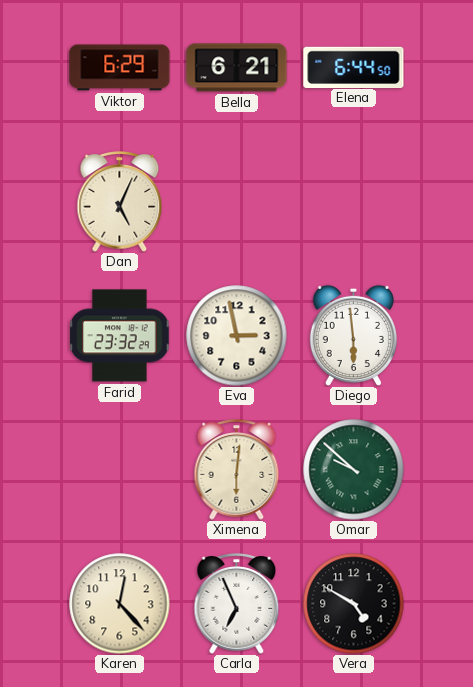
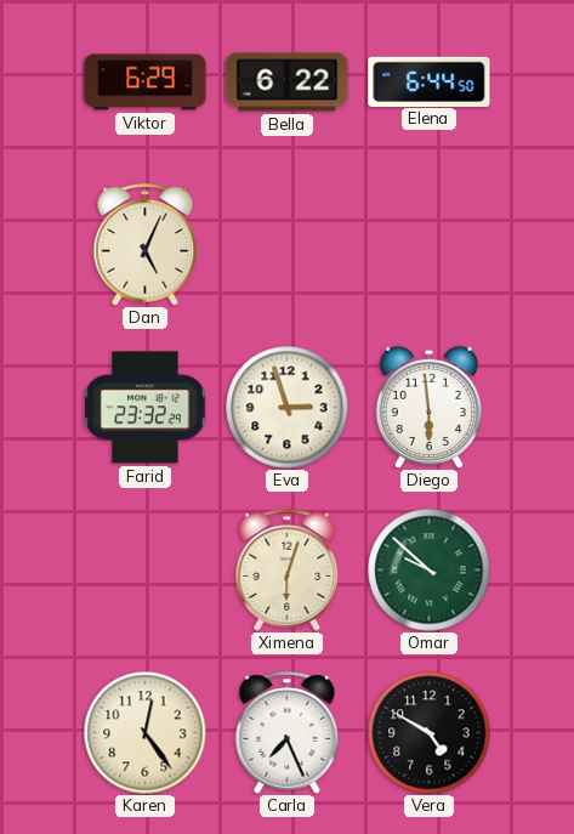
Bella: 6:21 -> 6:22
Eva: 2:58 -> 2:57
Ximena: 6:01 -> 6:03
Karen: 12:23 -> 12:24
Carla: 6:56 -> 7:26
